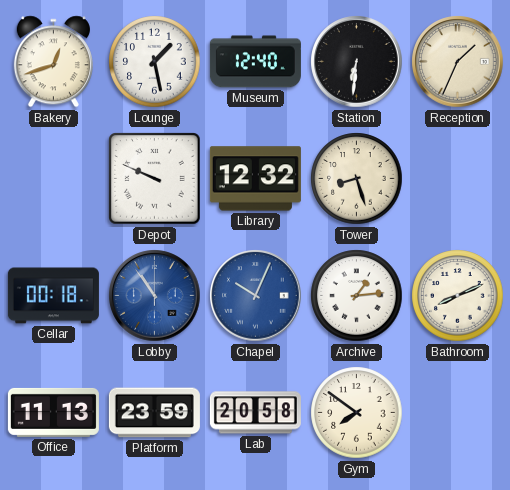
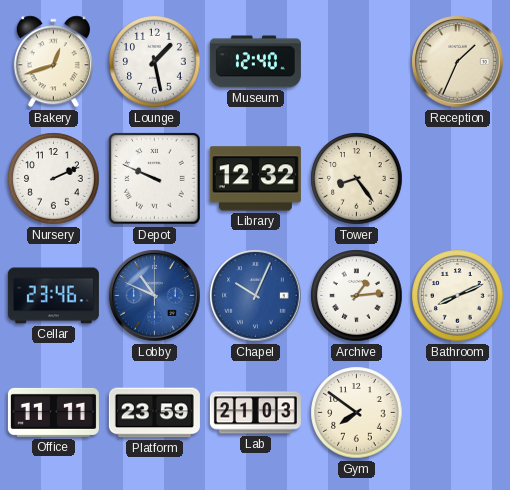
Station: 6:31 -> none
Nursery: none -> 2:11
Tower: 8:27 -> 8:24
Cellar: 00:18 -> 23:46
Lobby: 10:54 -> 10:49
Office: 11:13 -> 11:11
Lab: 20:58 -> 21:03
